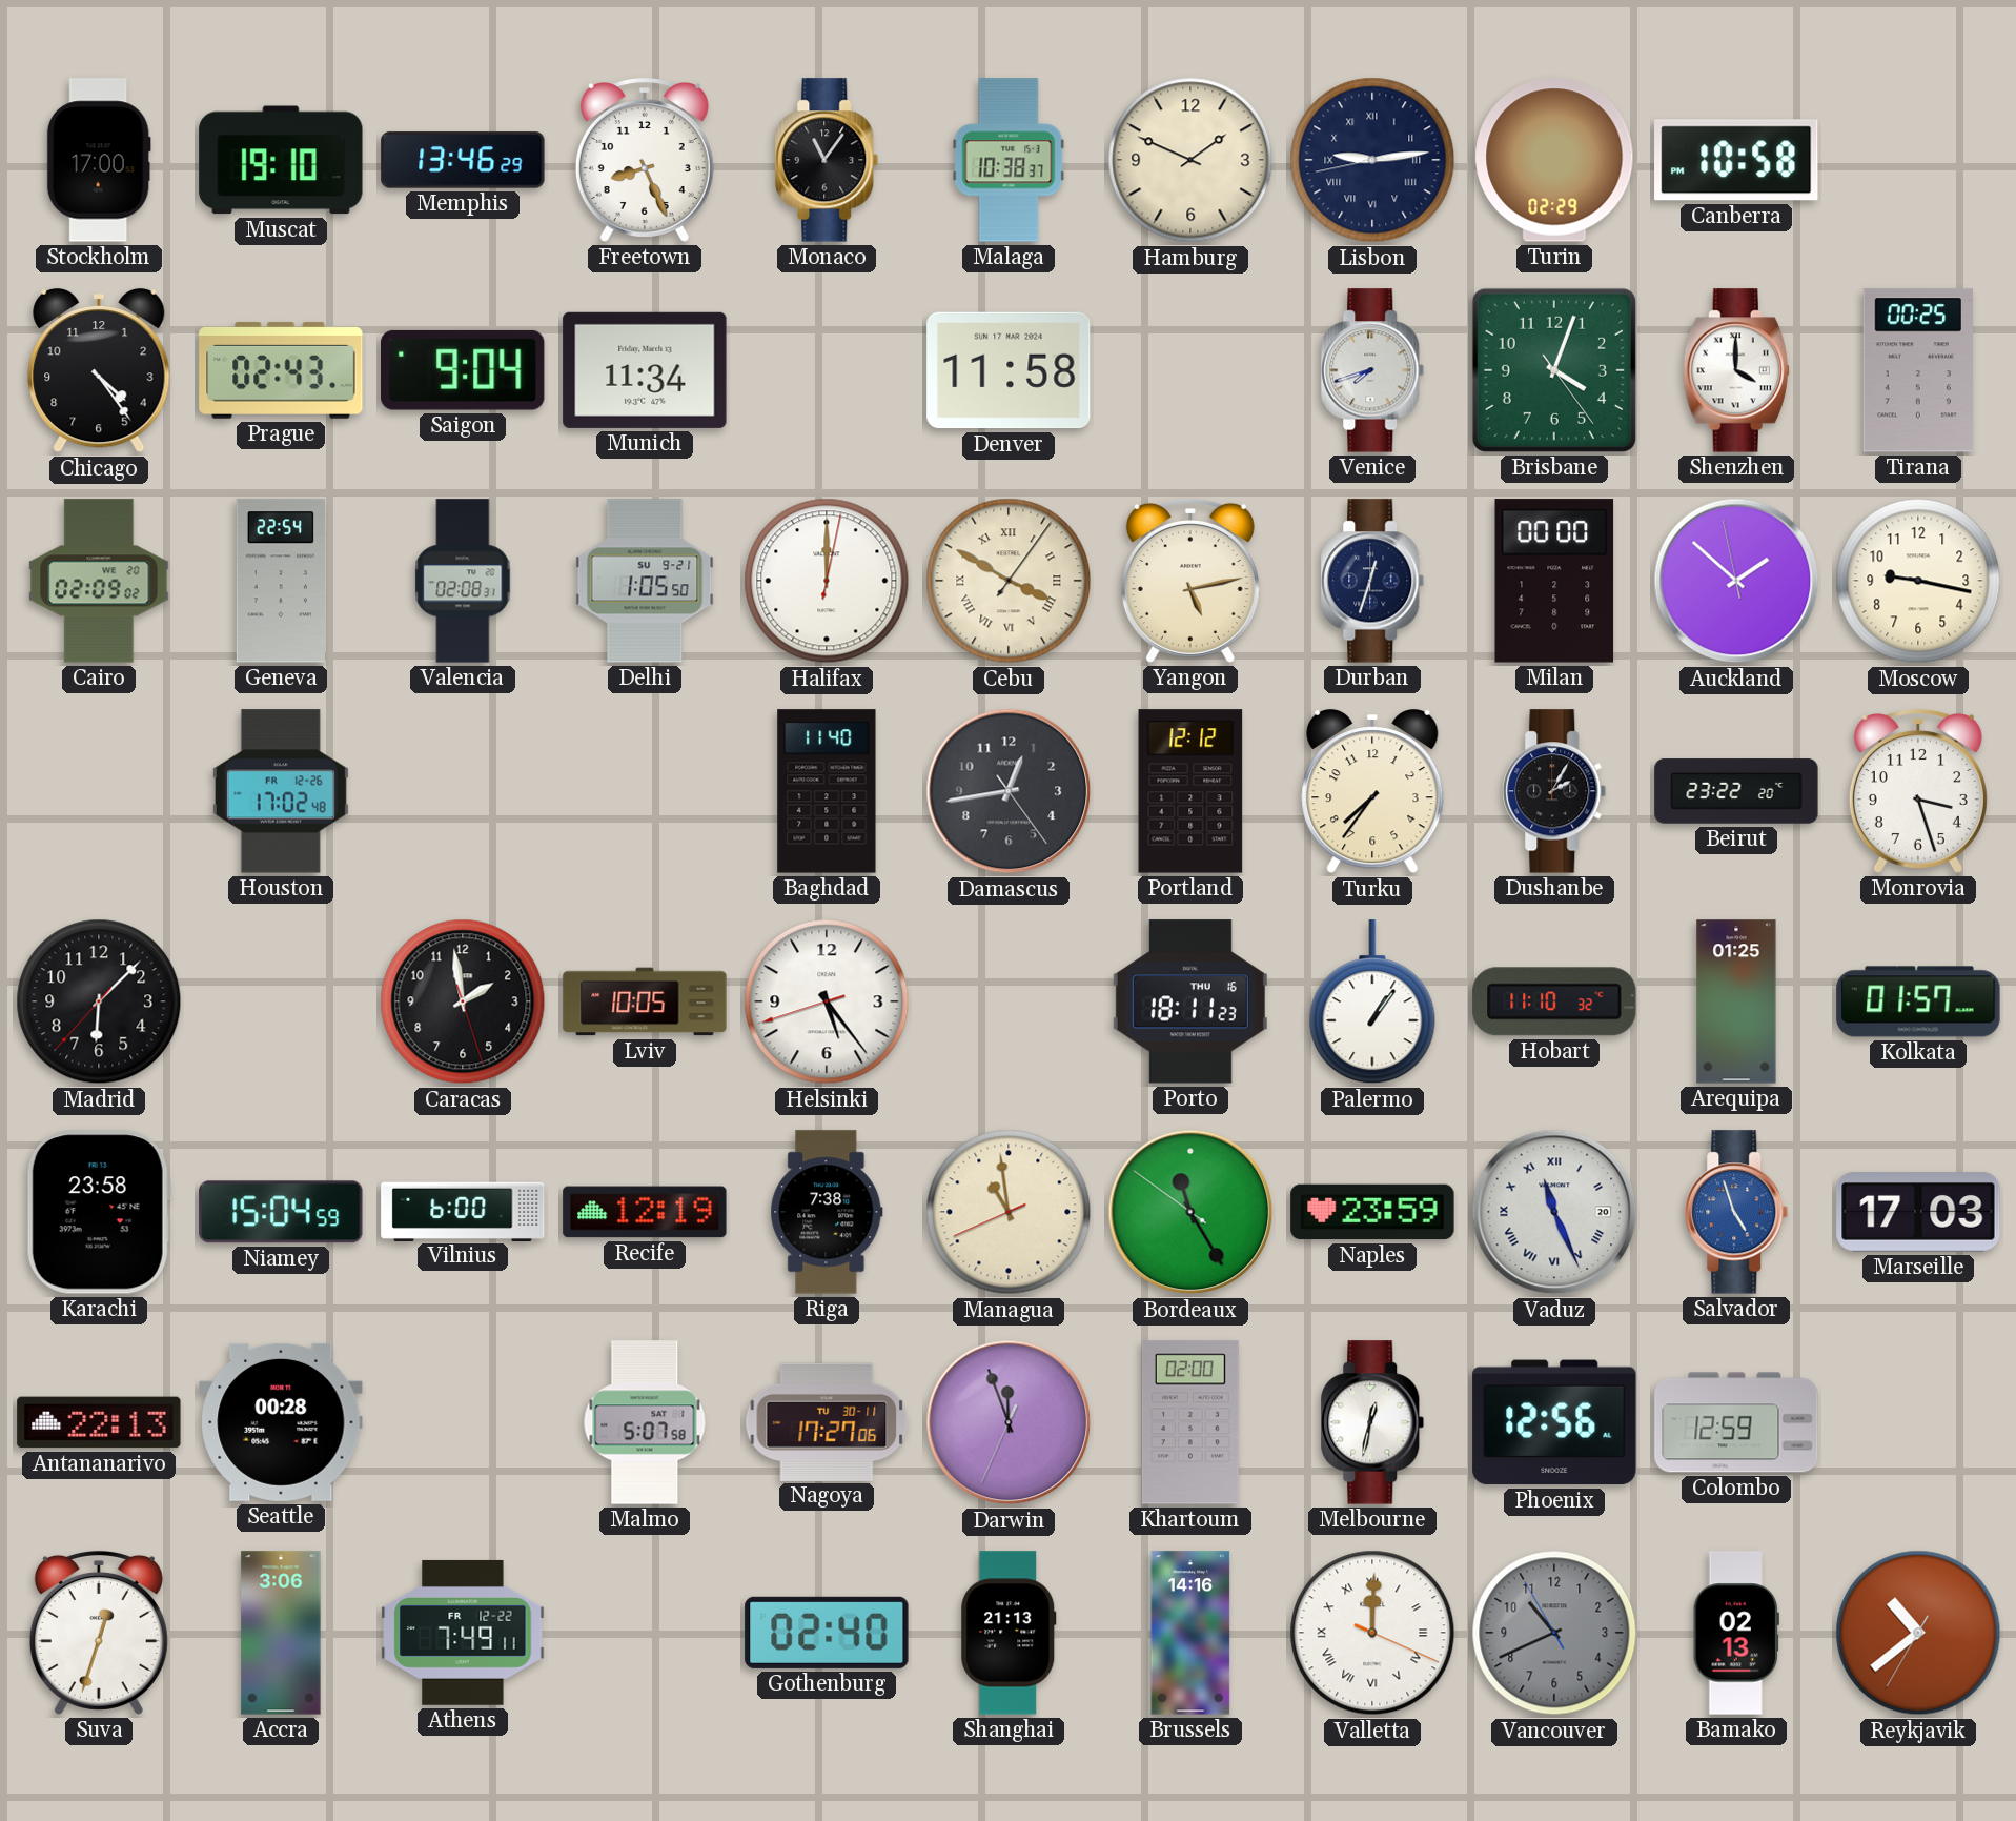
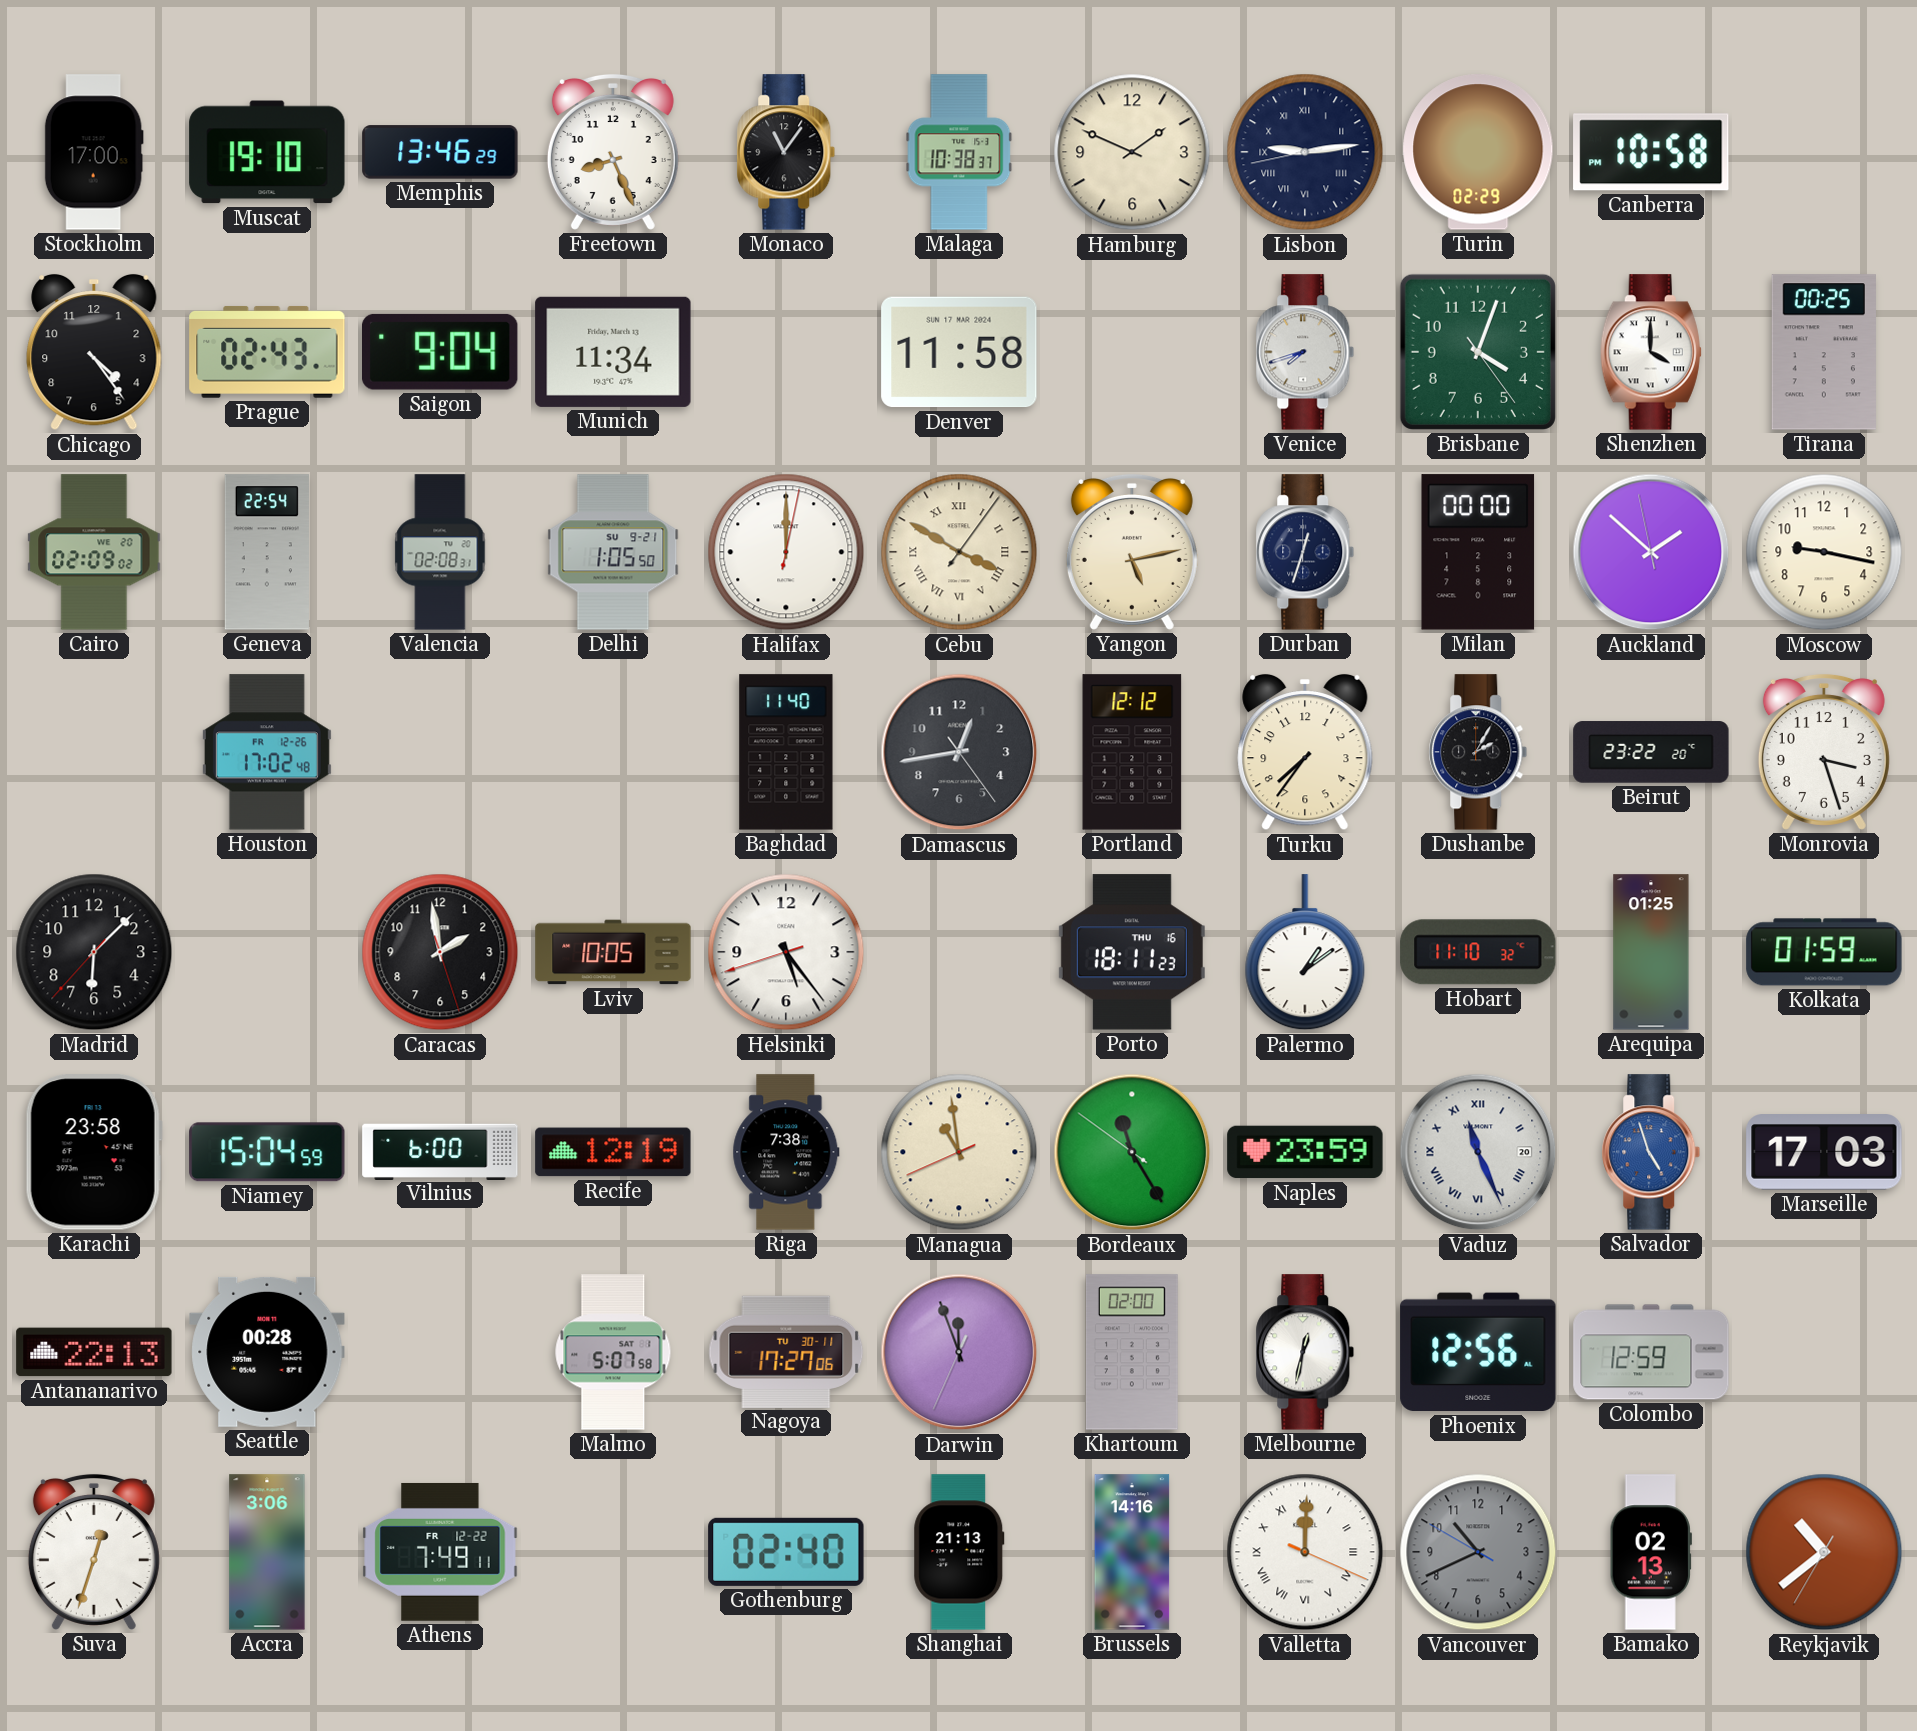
Palermo: 1:06 -> 1:09
Kolkata: 01:57 -> 01:59
Vancouver: 10:40:55 -> 10:40:50
